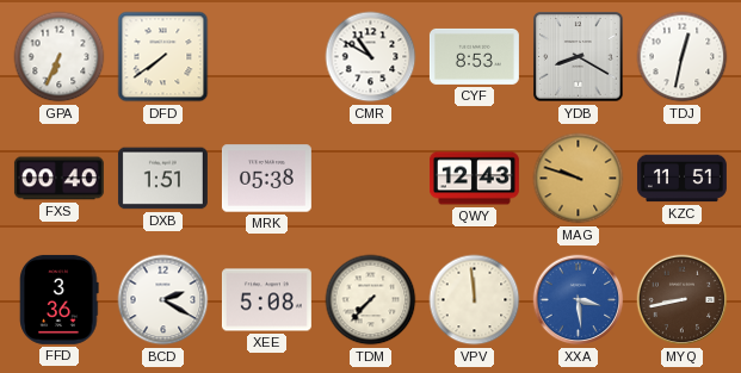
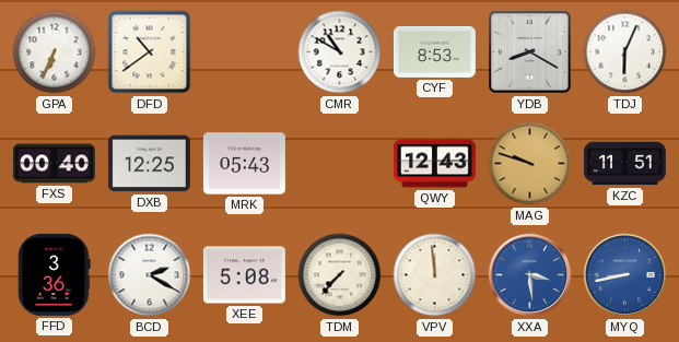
DFD: 7:39 -> 10:39
TDJ: 12:32 -> 6:04
DXB: 1:51 -> 12:25
MRK: 05:38 -> 05:43
MYQ dial: brown -> blue
